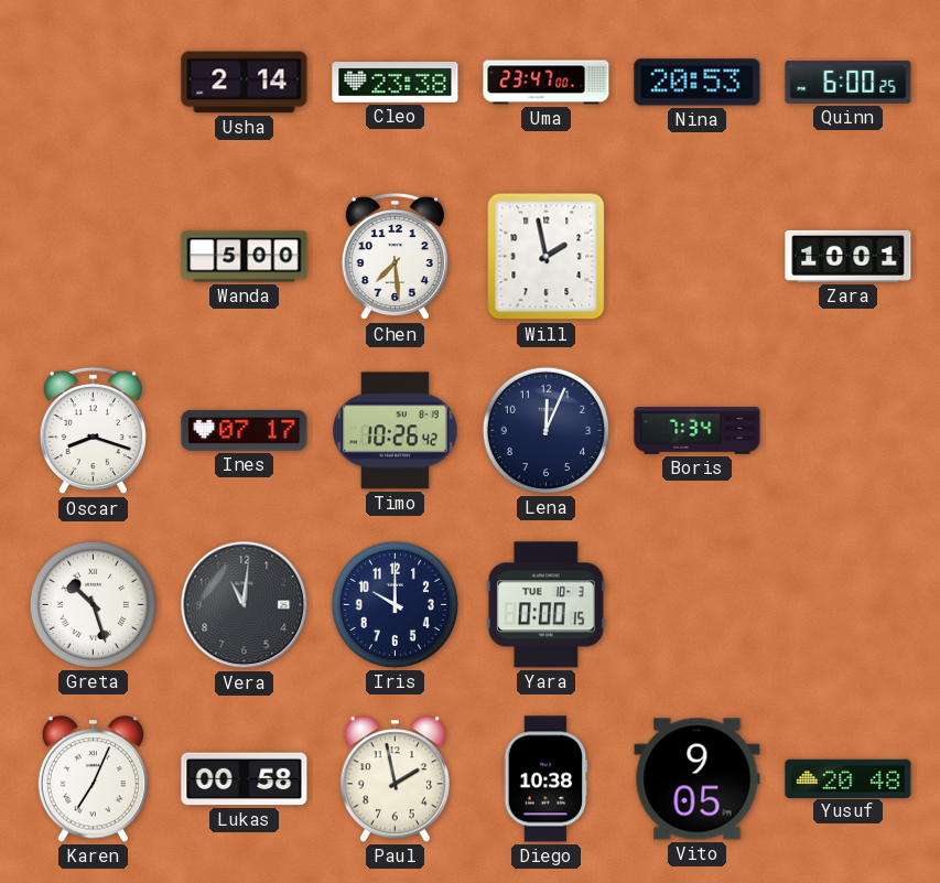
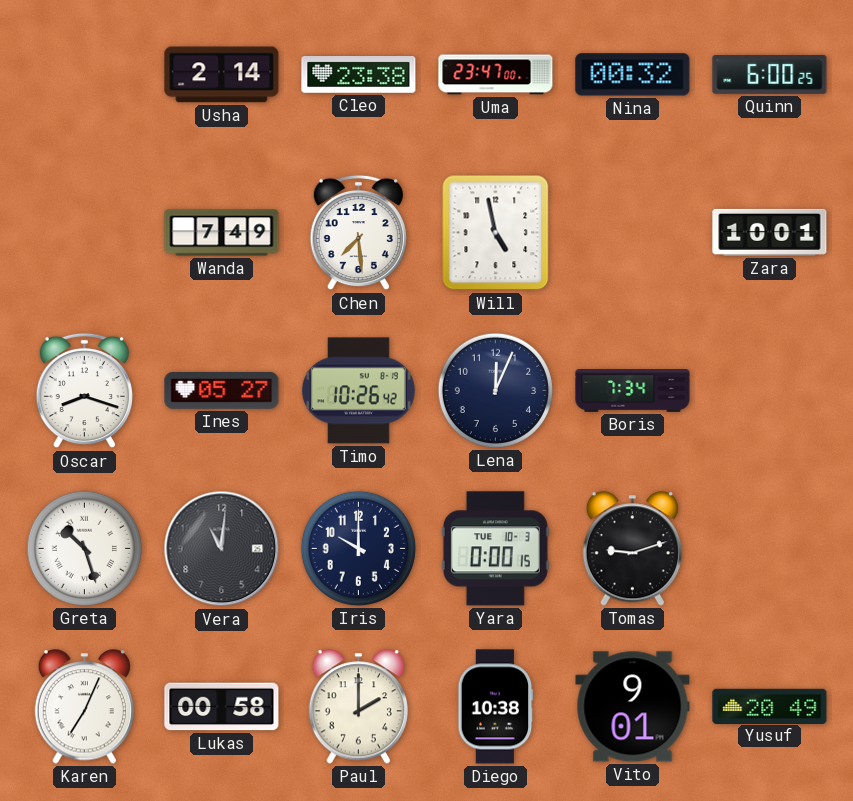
Nina: 20:53 -> 00:32
Wanda: 5:00 -> 7:49
Will: 1:58 -> 4:58
Ines: 07:17 -> 05:27
Tomas: none -> 9:12
Paul: 1:58 -> 2:00
Vito: 9:05 -> 9:01
Yusuf: 20:48 -> 20:49
